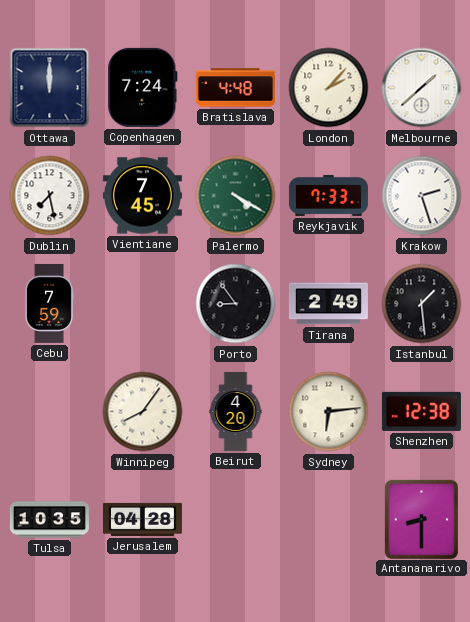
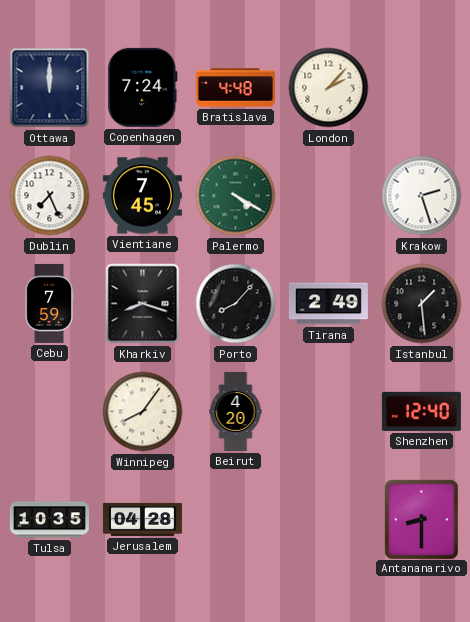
Melbourne: 1:38 -> none
Dublin: 7:28 -> 7:26
Reykjavik: 7:33 -> none
Kharkiv: none -> 8:18
Porto: 8:54 -> 8:07
Sydney: 6:14 -> none
Shenzhen: 12:38 -> 12:40
